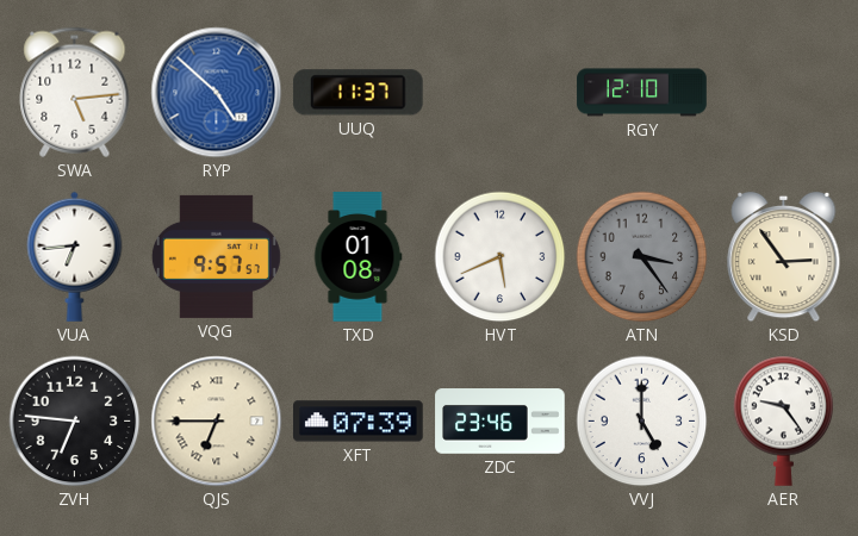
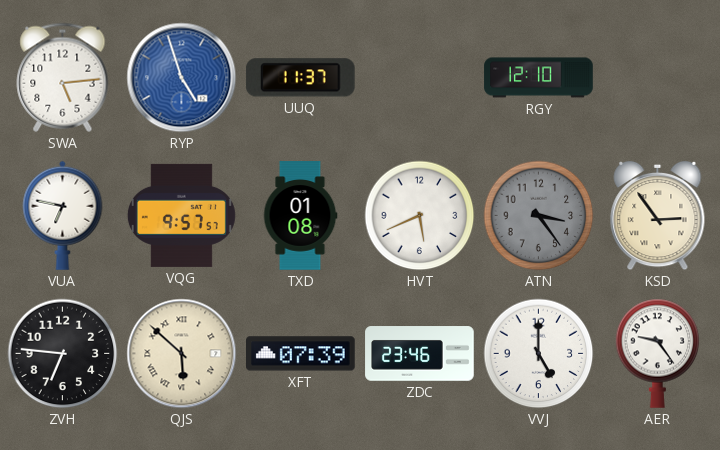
RYP: 4:52 -> 4:57
VUA: 6:44 -> 6:47
QJS: 6:45 -> 5:52
